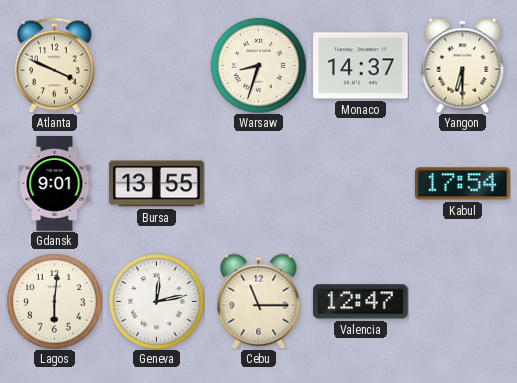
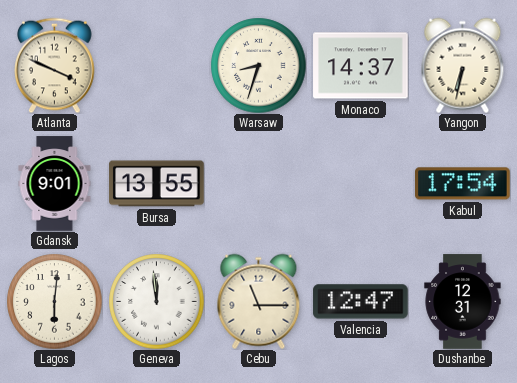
Yangon: 6:30 -> 6:32
Geneva: 12:13 -> 11:59
Dushanbe: none -> 12:31
